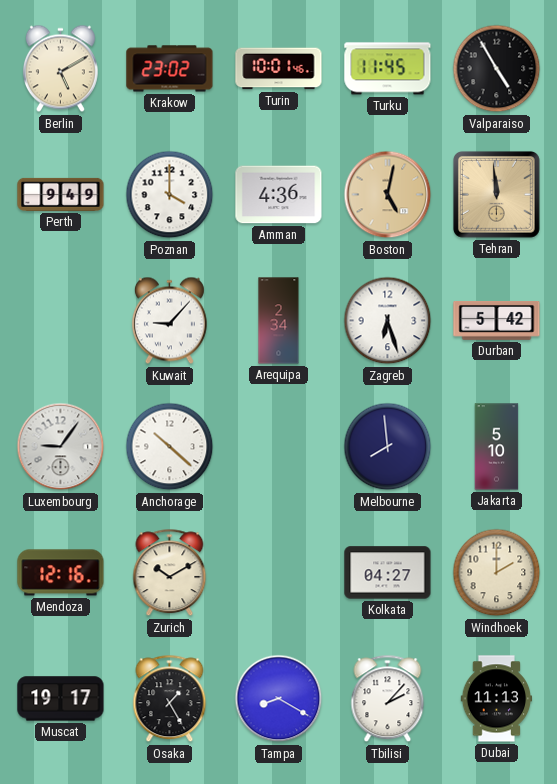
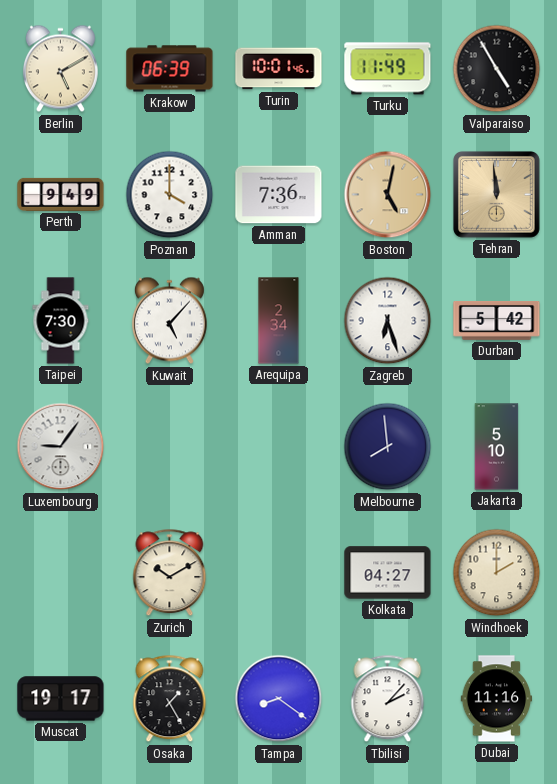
Krakow: 23:02 -> 06:39
Turku: 11:45 -> 11:49
Amman: 4:36 -> 7:36
Taipei: none -> 7:30
Kuwait: 9:07 -> 5:07
Anchorage: 10:22 -> none
Mendoza: 12:16 -> none
Tampa: 8:20 -> 8:21
Dubai: 11:13 -> 11:16
